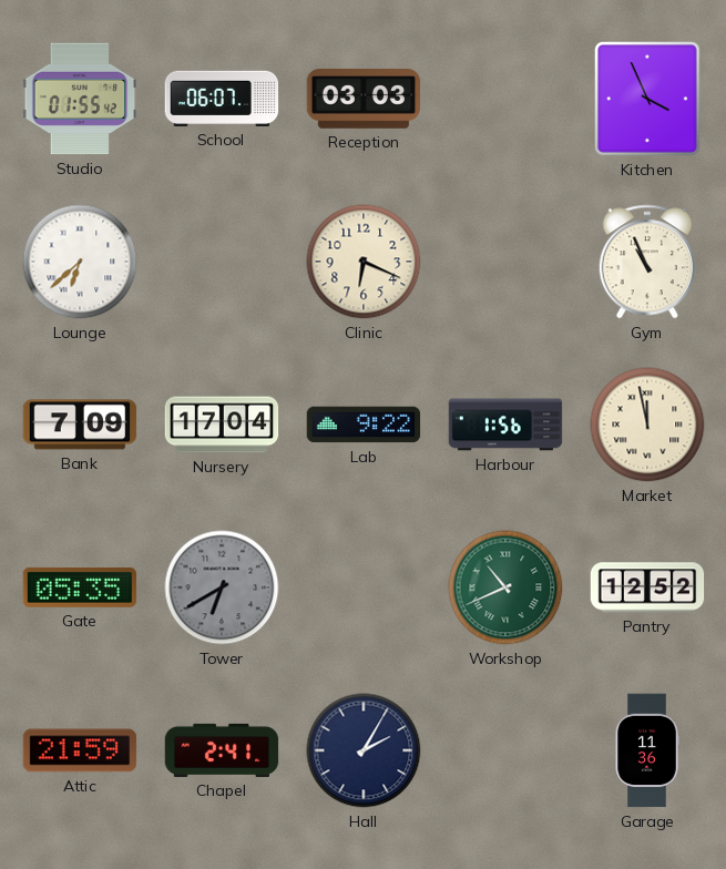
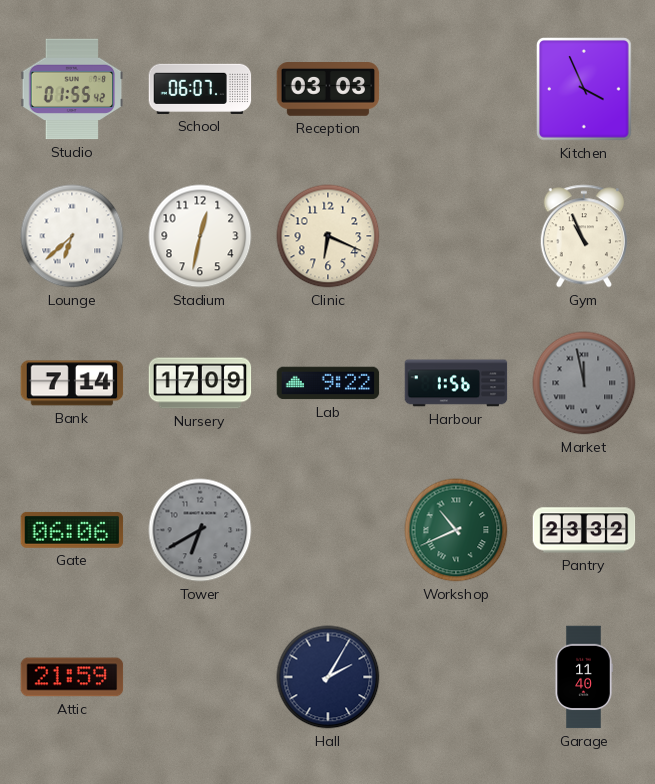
Stadium: none -> 12:32
Bank: 7:09 -> 7:14
Nursery: 17:04 -> 17:09
Market dial: cream -> grey
Gate: 05:35 -> 06:06
Pantry: 12:52 -> 23:32
Chapel: 2:41 -> none
Garage: 11:36 -> 11:40
